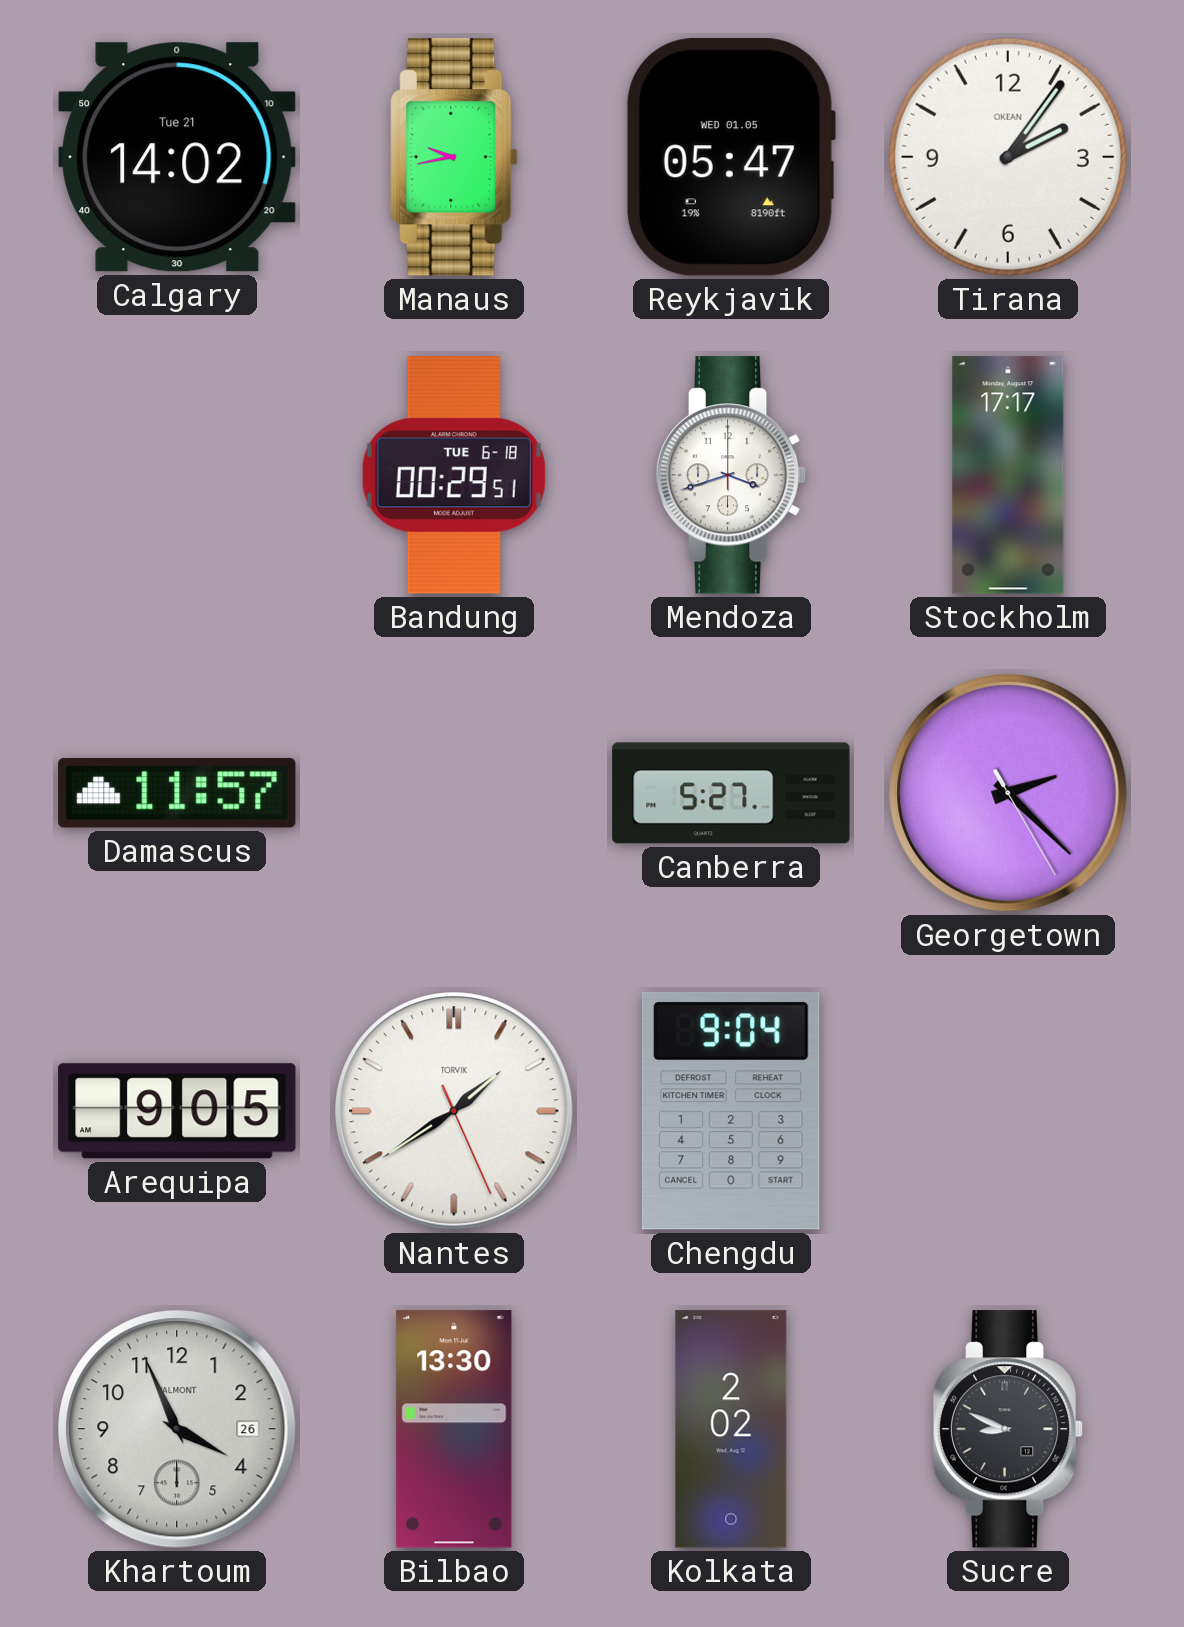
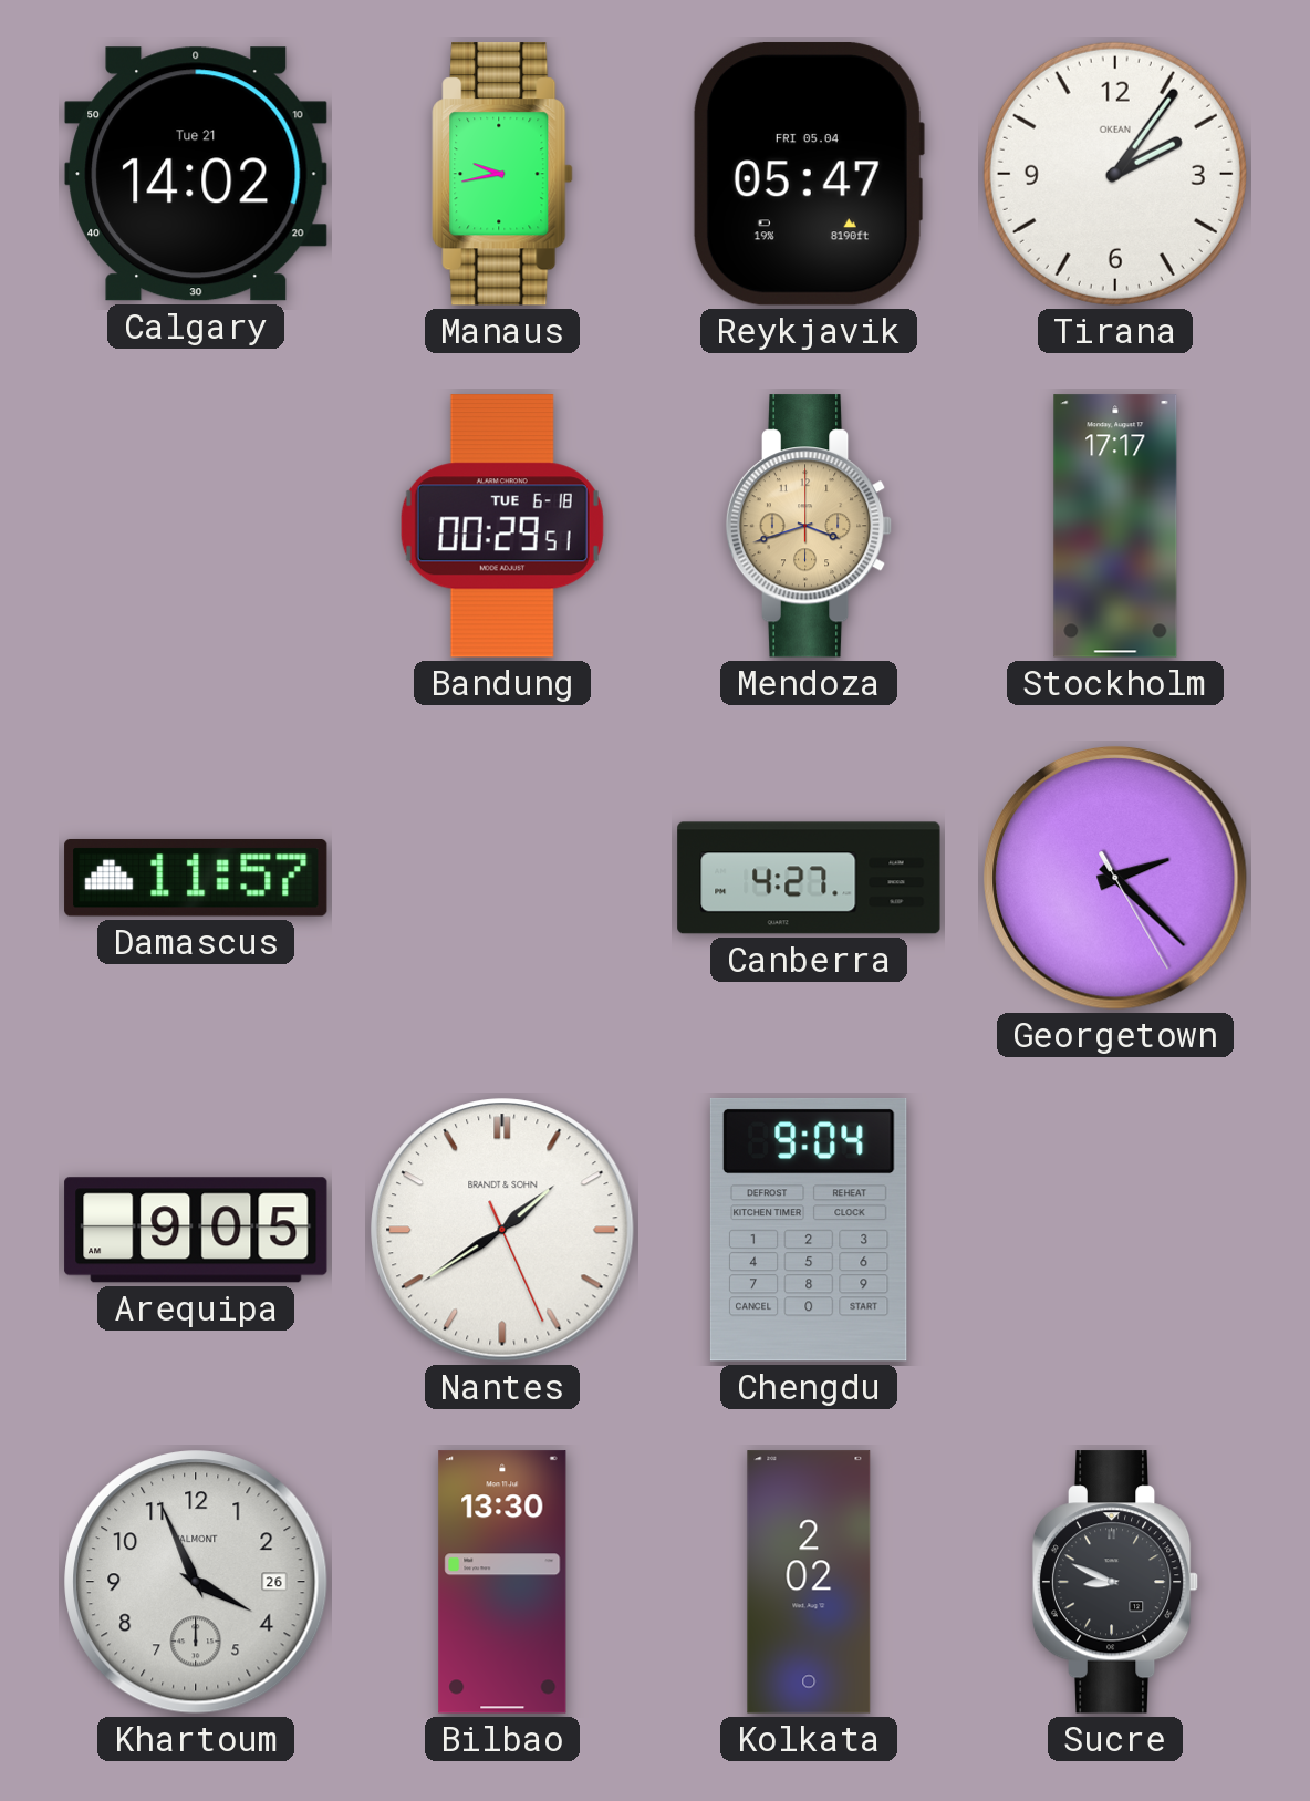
Reykjavik date: WED 01.05 -> FRI 05.04
Mendoza dial: white -> champagne
Canberra: 5:27 -> 4:27
Nantes brand: TORVIK -> BRANDT & SOHN
